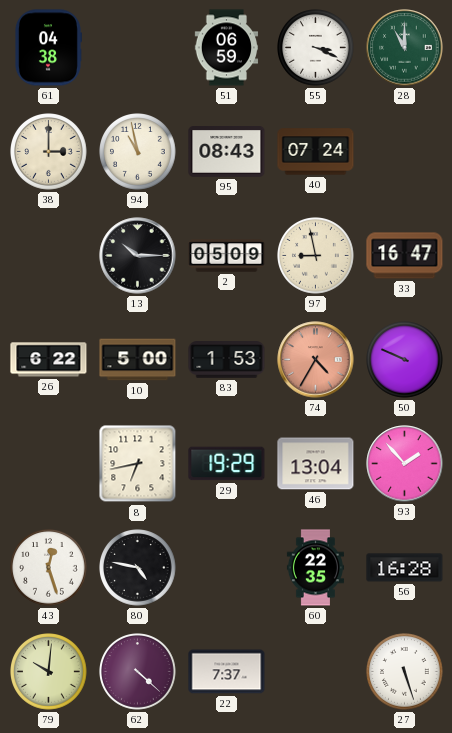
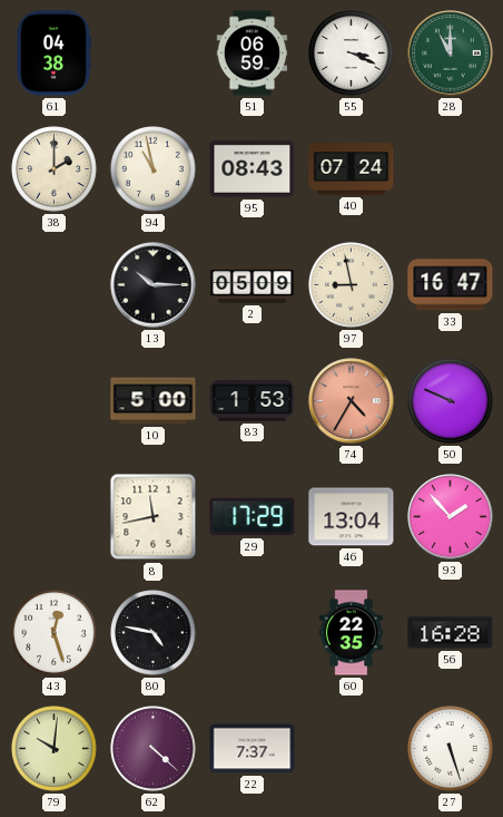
38: 3:00 -> 2:00
26: 6:22 -> none
8: 6:43 -> 11:43
29: 19:29 -> 17:29
